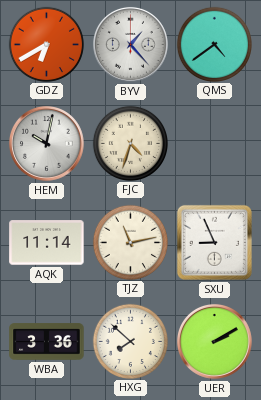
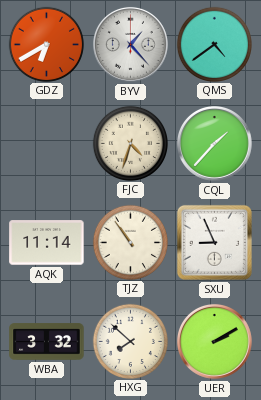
HEM: 10:02 -> none
CQL: none -> 1:37
TJZ: 11:13 -> 10:54
WBA: 3:36 -> 3:32
